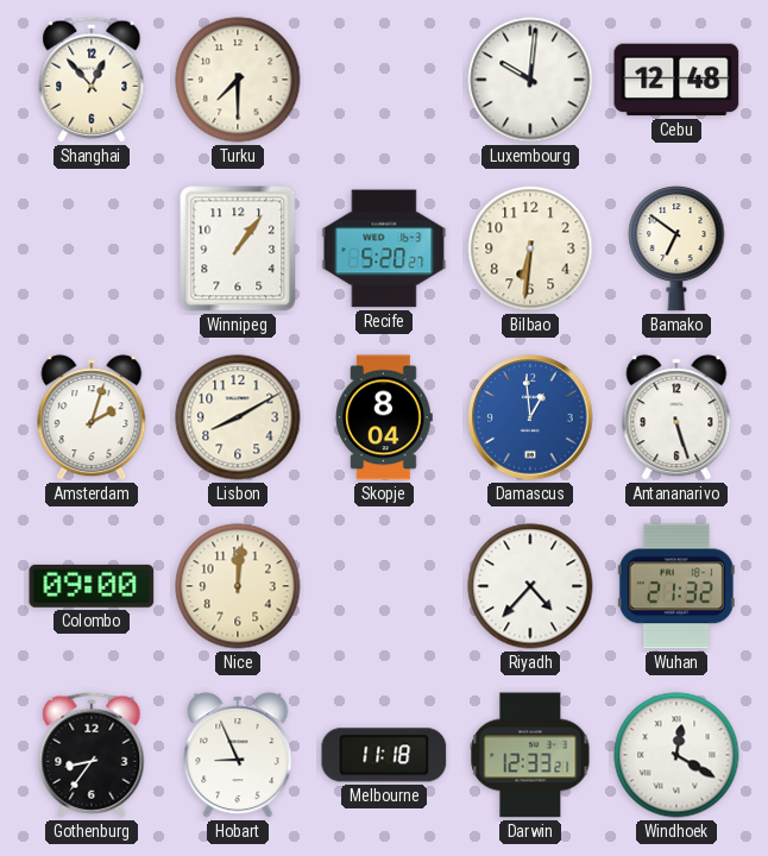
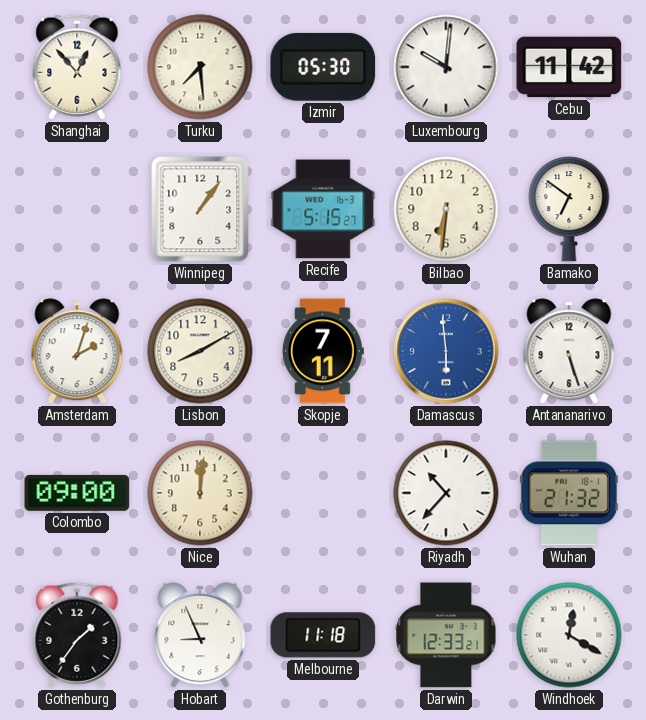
Turku: 7:30 -> 7:29
Izmir: none -> 05:30
Cebu: 12:48 -> 11:42
Recife: 5:20 -> 5:15
Skopje: 8:04 -> 7:11
Damascus: 12:59 -> 5:59
Riyadh: 4:37 -> 10:37
Gothenburg: 8:36 -> 1:36
